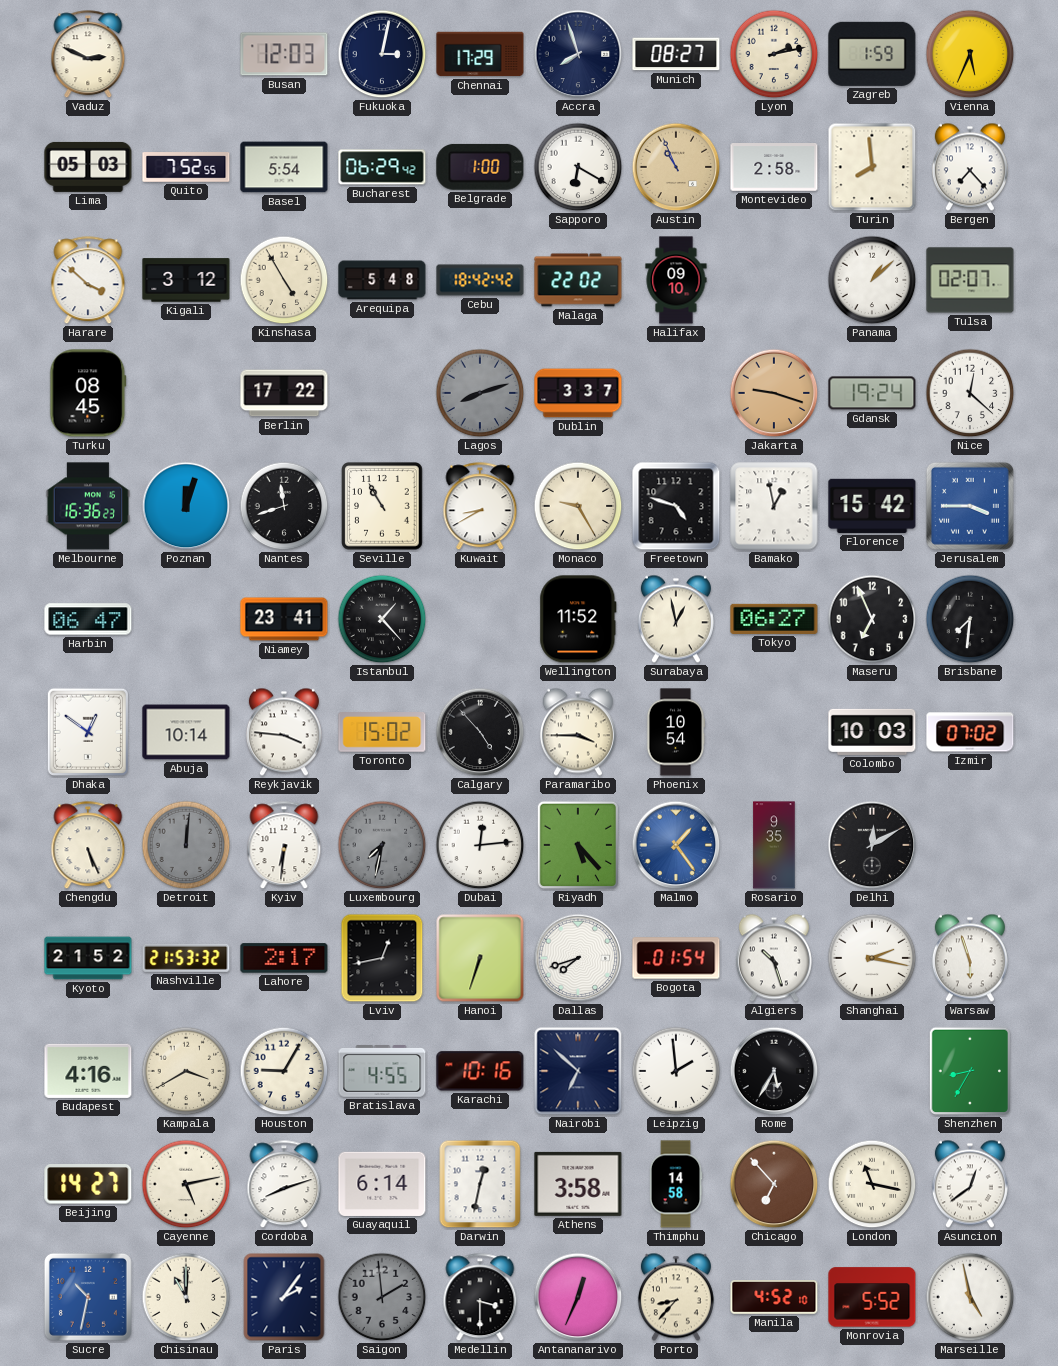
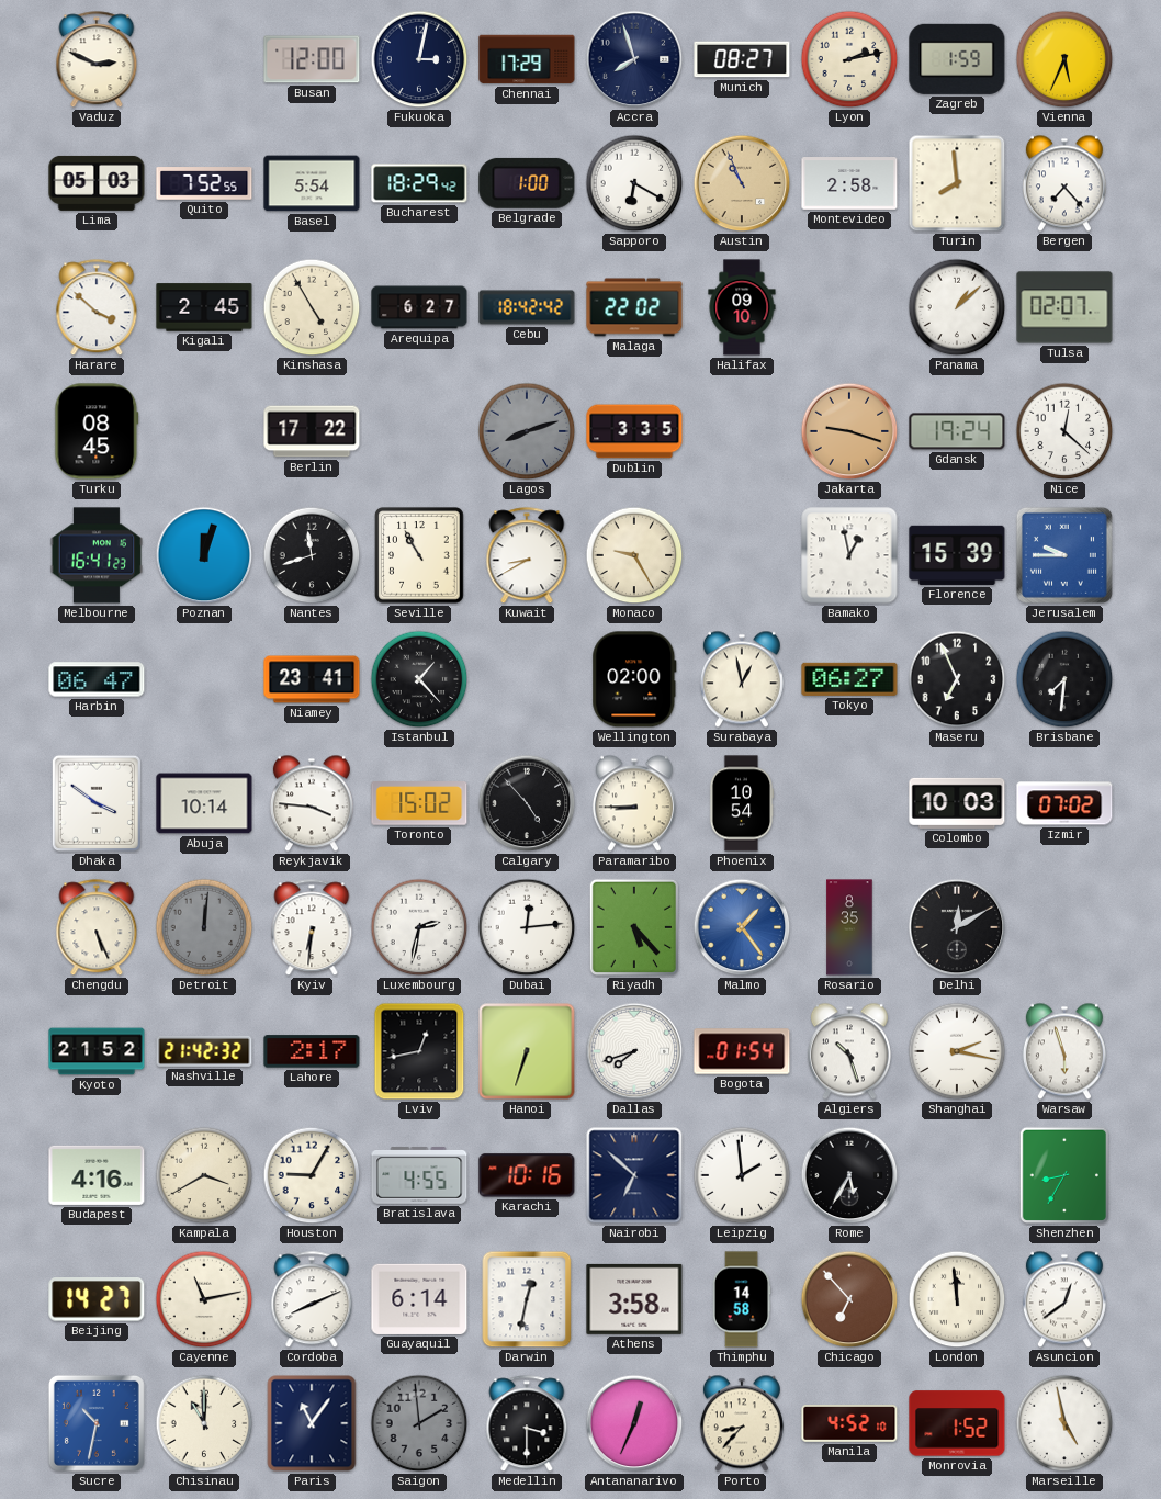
Busan: 12:03 -> 12:00
Bucharest: 06:29 -> 18:29
Kigali: 3:12 -> 2:45
Arequipa: 5:48 -> 6:27
Dublin: 3:37 -> 3:35
Melbourne: 16:36 -> 16:41
Freetown: 4:48 -> none
Florence: 15:42 -> 15:39
Jerusalem: 3:45 -> 9:45
Wellington: 11:52 -> 02:00
Dhaka: 12:51 -> 3:51
Paramaribo: 3:45 -> 8:45
Luxembourg: 7:32 -> 2:32
Luxembourg dial: grey -> white
Rosario: 9:35 -> 8:35
Nashville: 21:53 -> 21:42
Cayenne: 5:13 -> 11:13
Cordoba: 8:12 -> 8:11
London: 11:17 -> 11:59
Paris: 2:06 -> 11:06
Monrovia: 5:52 -> 1:52
